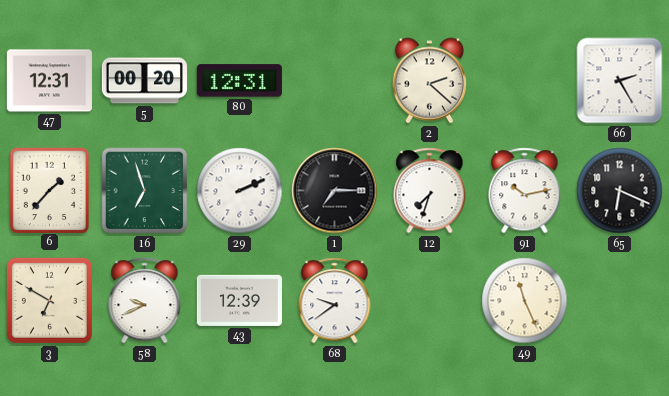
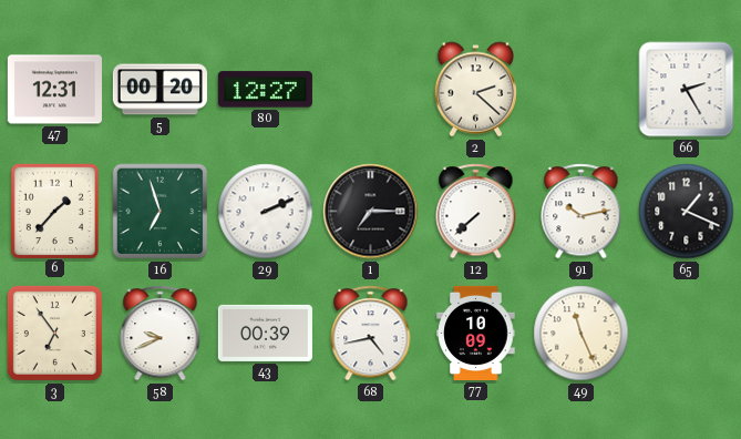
80: 12:31 -> 12:27
12: 7:33 -> 7:38
65: 6:19 -> 1:19
3: 6:50 -> 6:54
43: 12:39 -> 00:39
68: 9:39 -> 4:43
77: none -> 10:09
